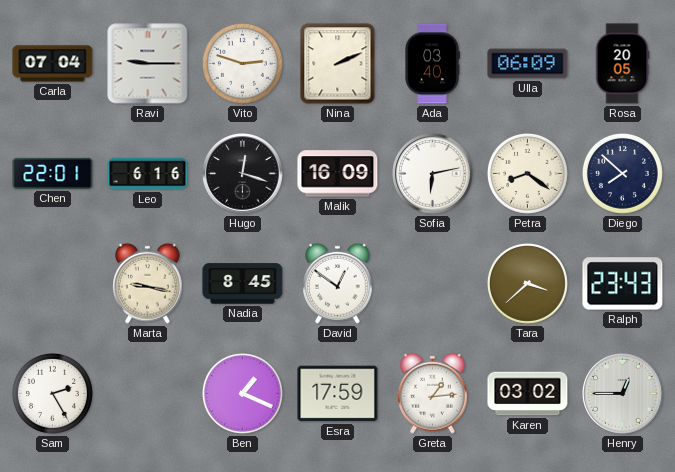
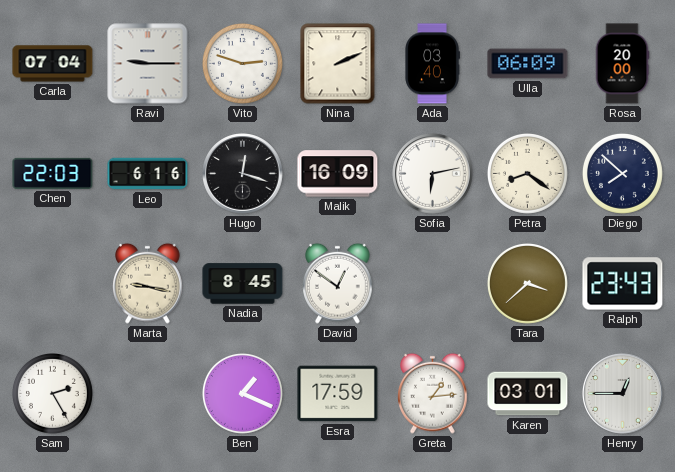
Rosa: 20:05 -> 20:00
Chen: 22:01 -> 22:03
Karen: 03:02 -> 03:01
